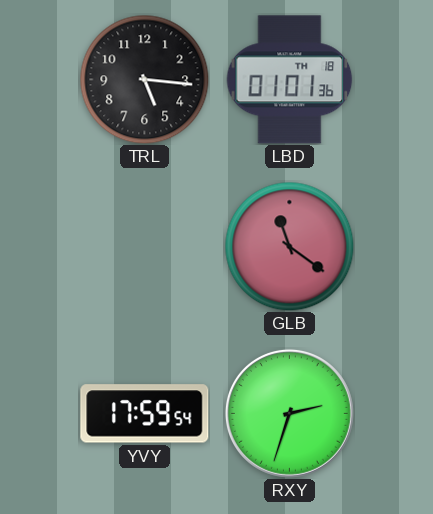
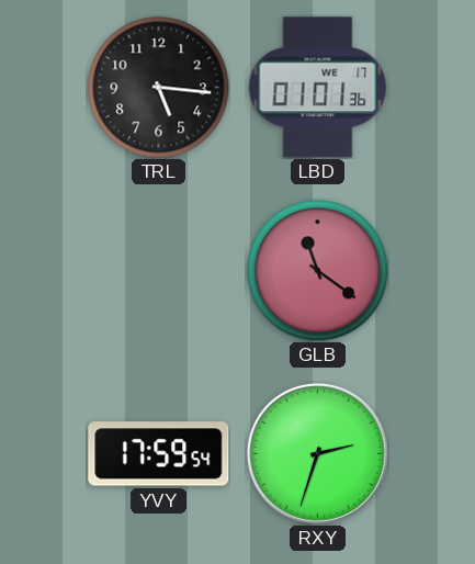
LBD date: TH 18 -> WE 17
